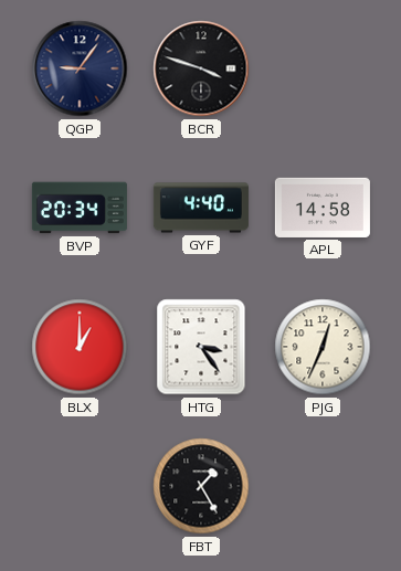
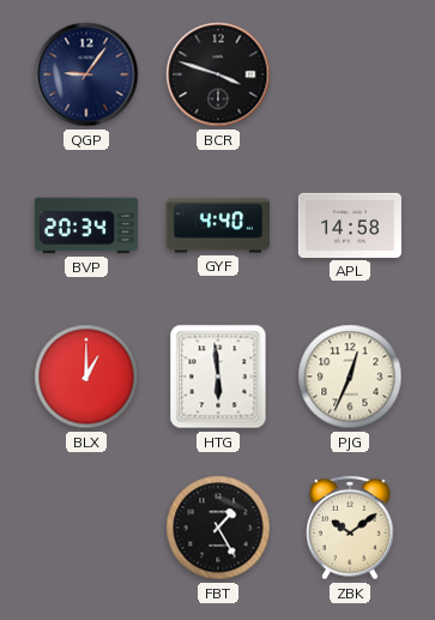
HTG: 3:24 -> 5:59
ZBK: none -> 10:09
